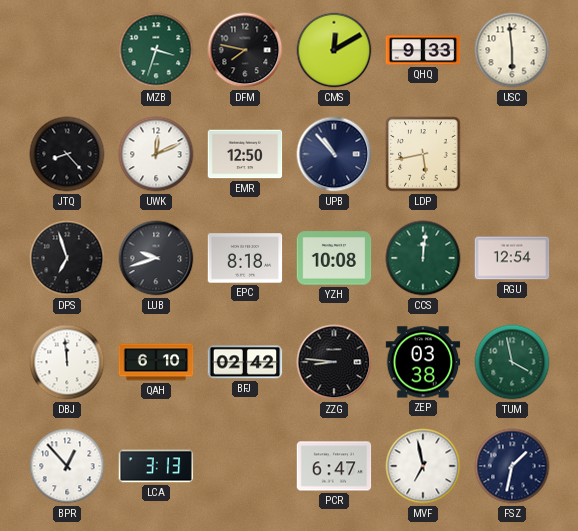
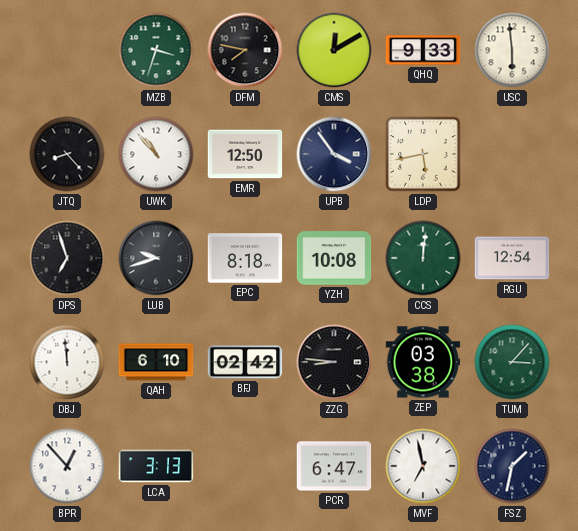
UWK: 12:11 -> 10:53
UPB: 10:53 -> 3:54
TUM: 3:58 -> 3:07
